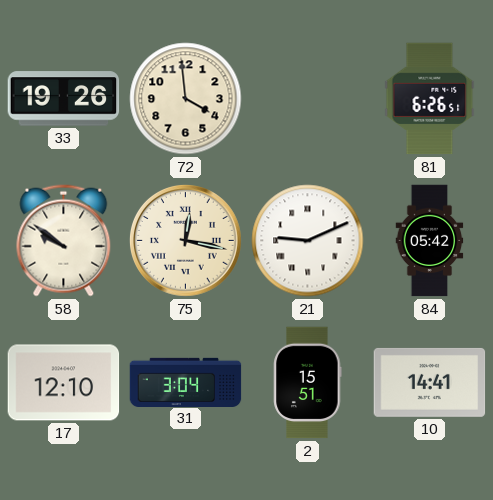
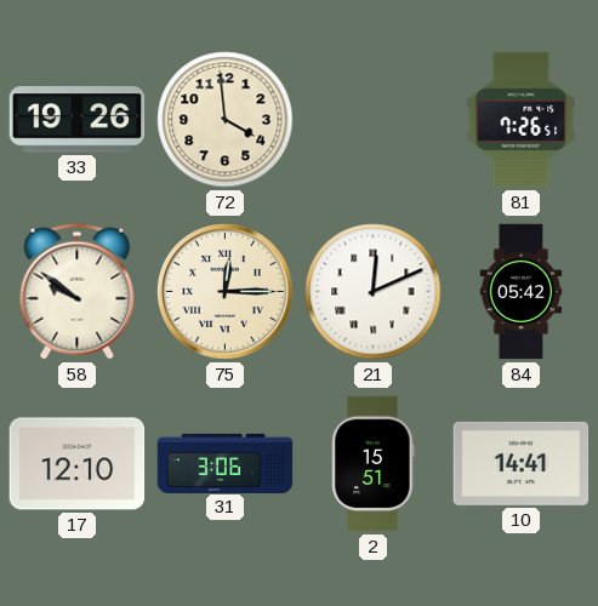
81: 6:26 -> 7:26
75: 12:17 -> 12:15
21: 9:11 -> 12:11
31: 3:04 -> 3:06
